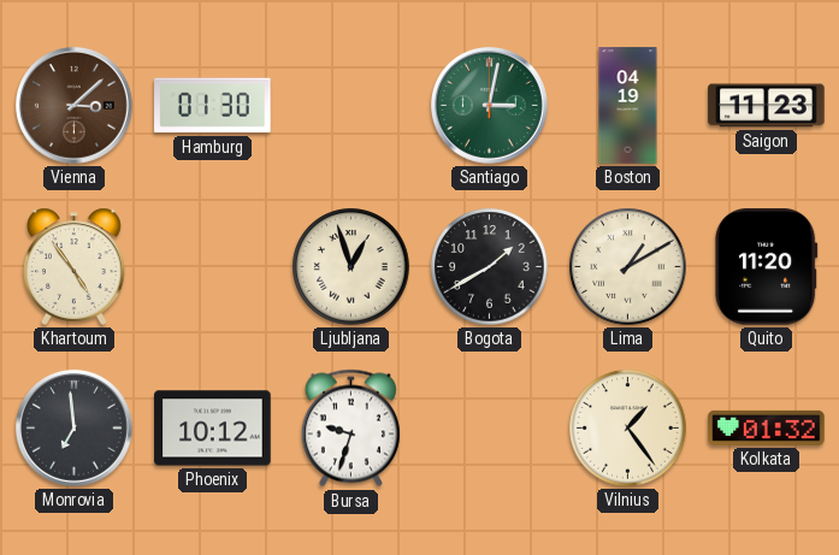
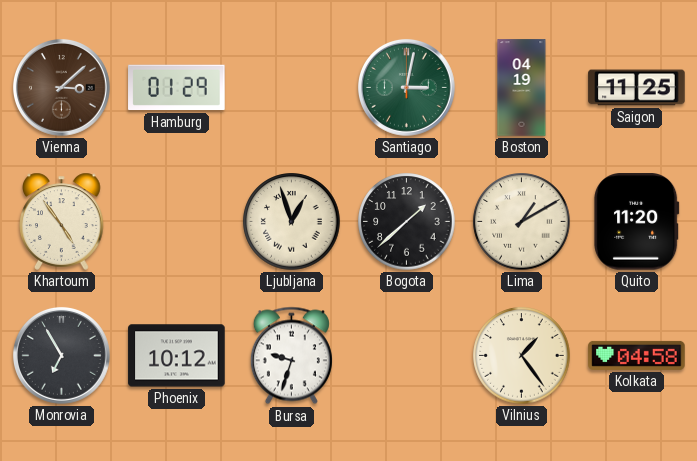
Hamburg: 01:30 -> 01:29
Saigon: 11:23 -> 11:25
Bogota: 1:40 -> 1:38
Monrovia: 6:59 -> 6:55
Kolkata: 01:32 -> 04:58
